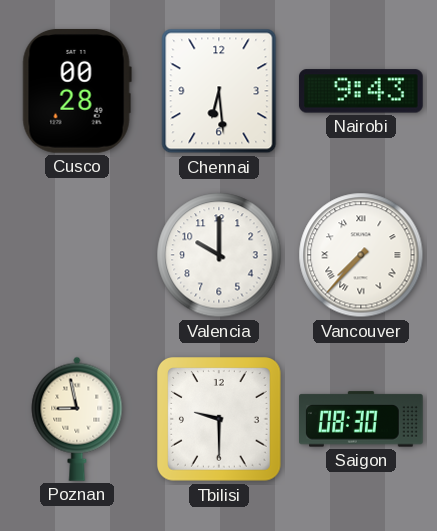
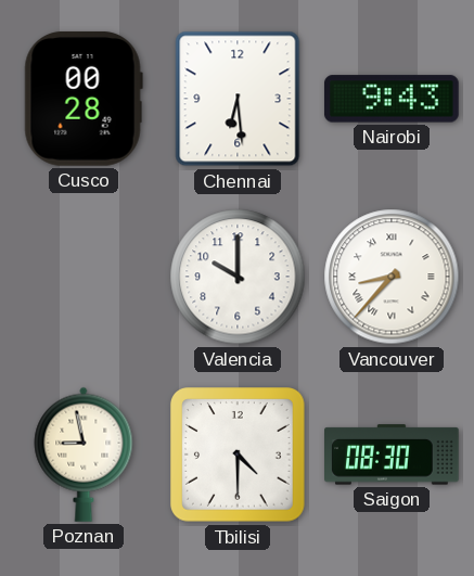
Vancouver: 7:37 -> 8:37
Tbilisi: 9:30 -> 4:30
